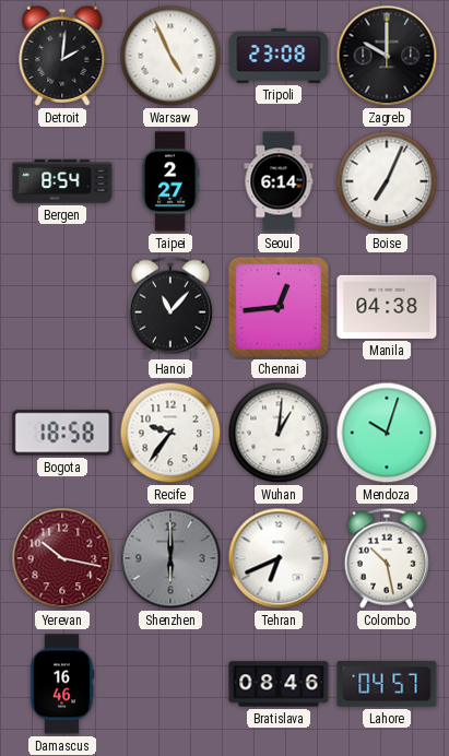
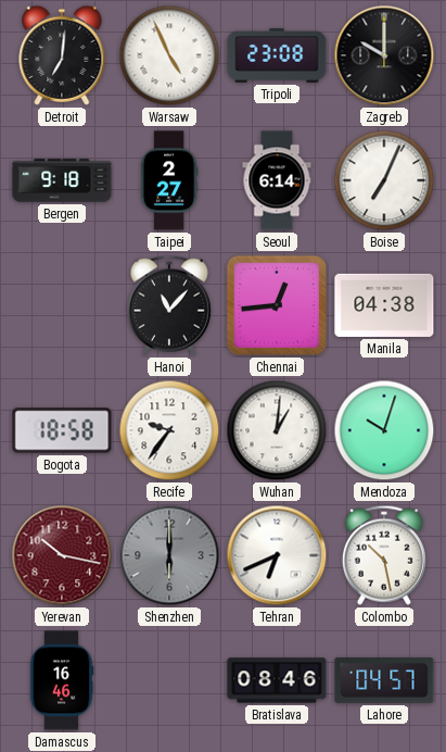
Detroit: 2:01 -> 7:01
Bergen: 8:54 -> 9:18
